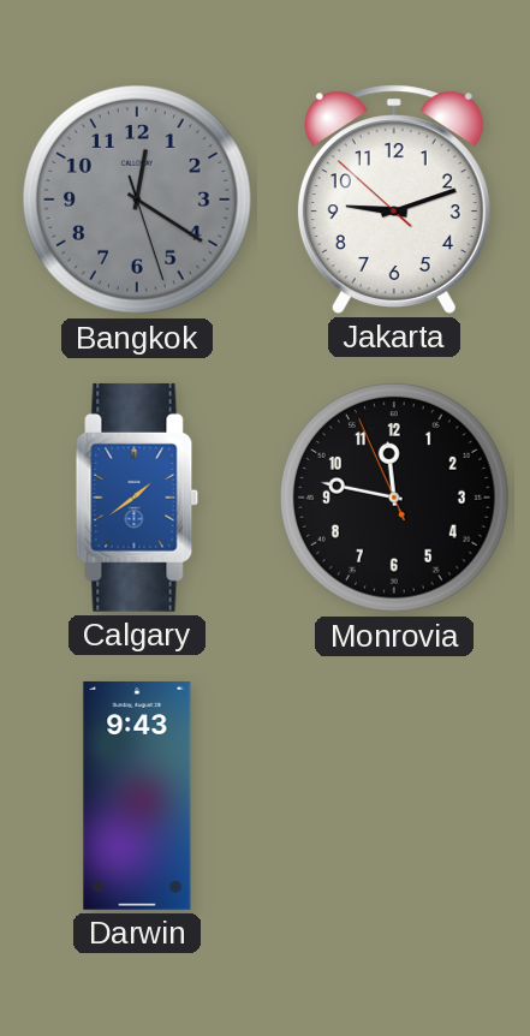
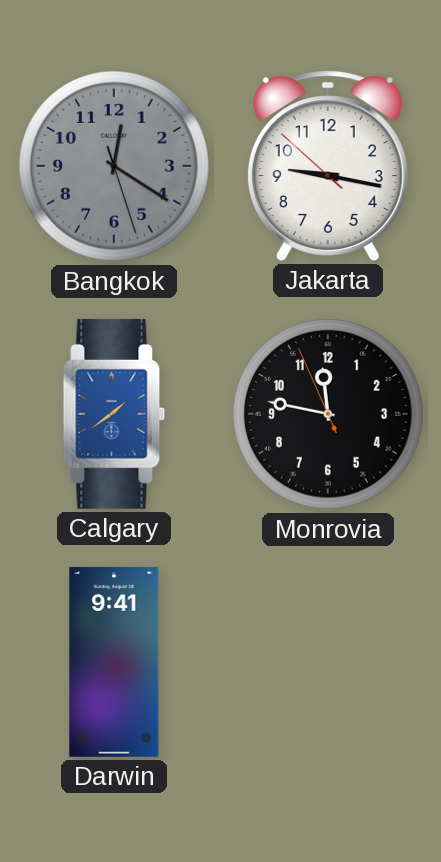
Jakarta: 9:11 -> 9:16
Darwin: 9:43 -> 9:41
